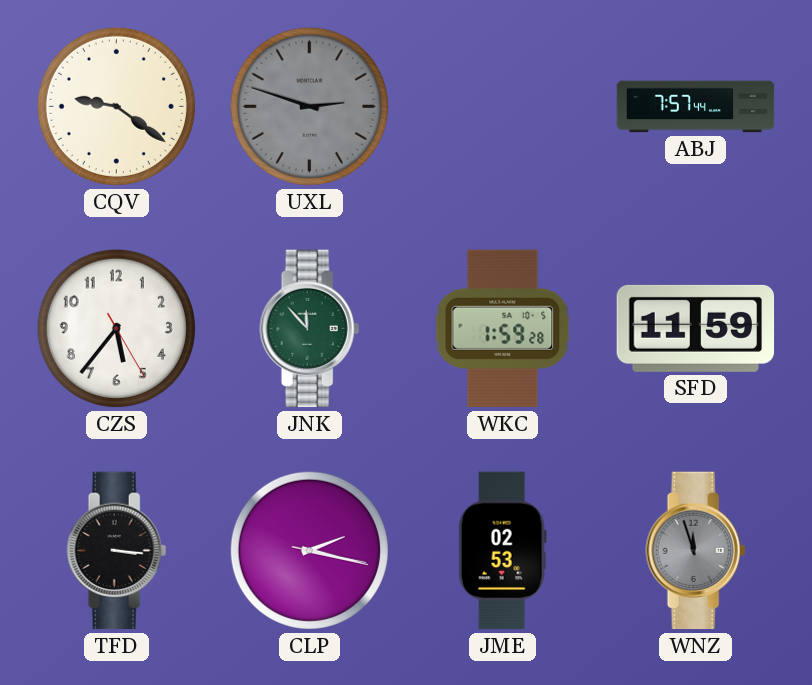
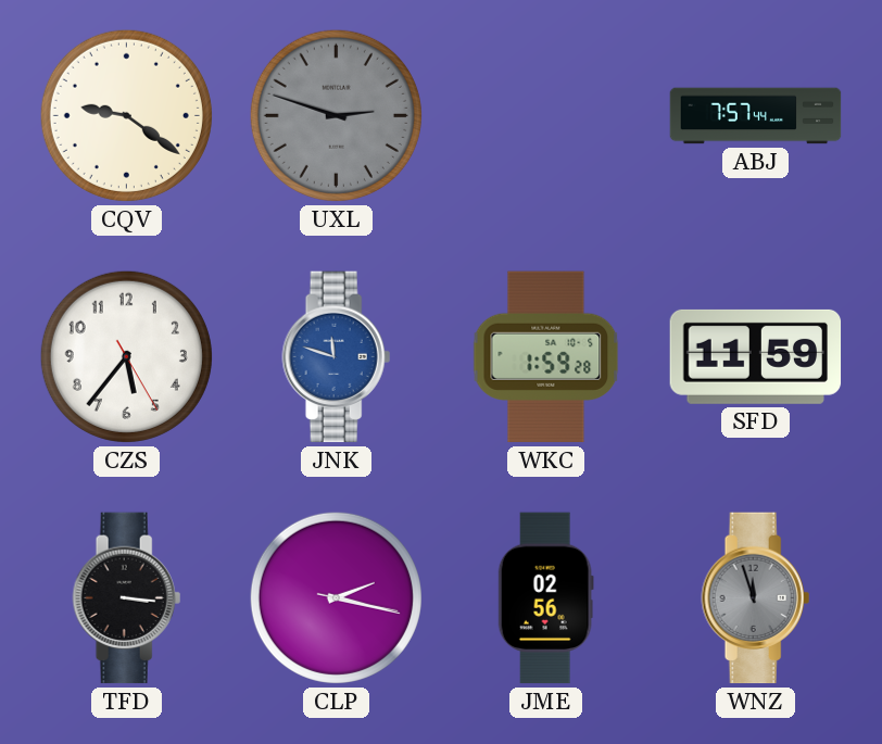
JNK: 11:53 -> 11:48
JNK dial: green -> blue
JME: 02:53 -> 02:56
